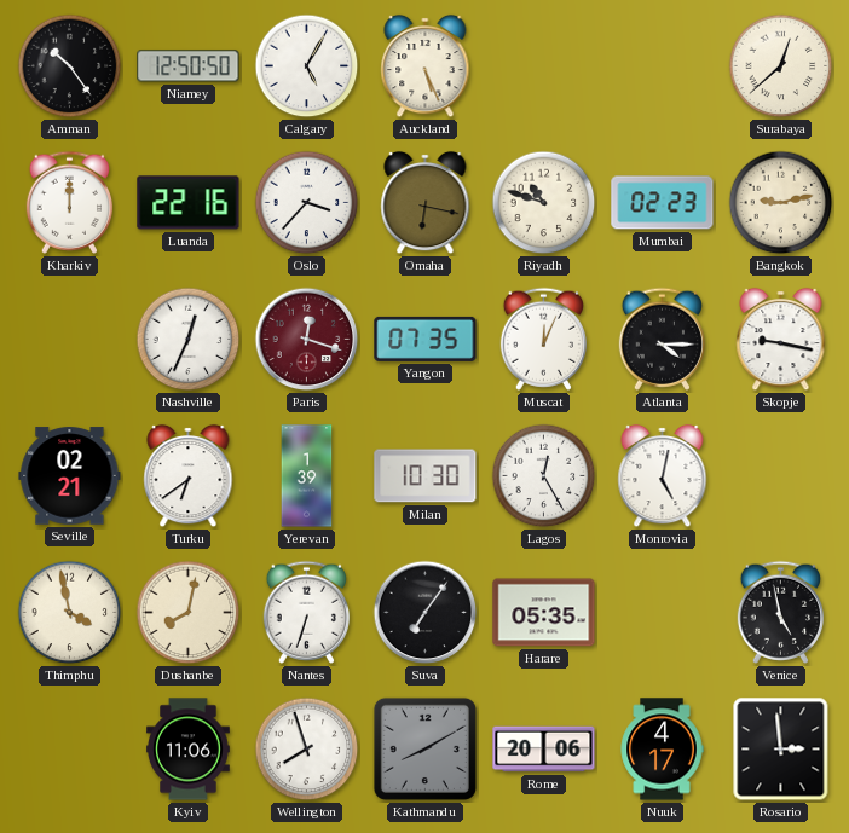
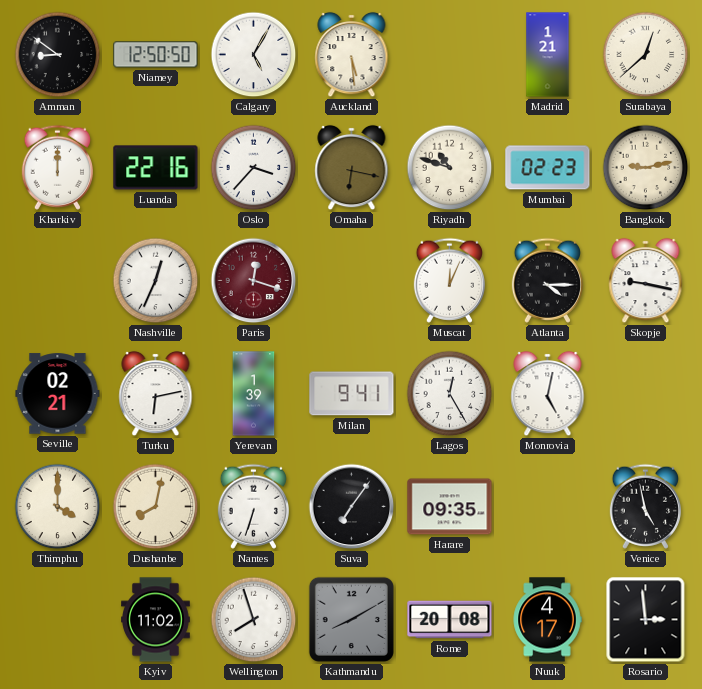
Amman: 10:24 -> 8:51
Auckland: 5:26 -> 5:29
Madrid: none -> 1:21
Yangon: 07:35 -> none
Turku: 6:39 -> 6:13
Milan: 10:30 -> 9:41
Thimphu: 3:58 -> 4:00
Harare: 05:35 -> 09:35
Kyiv: 11:06 -> 11:02
Rome: 20:06 -> 20:08
